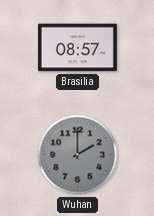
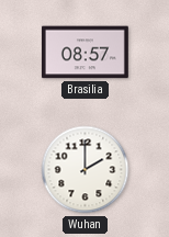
Wuhan dial: grey -> white
